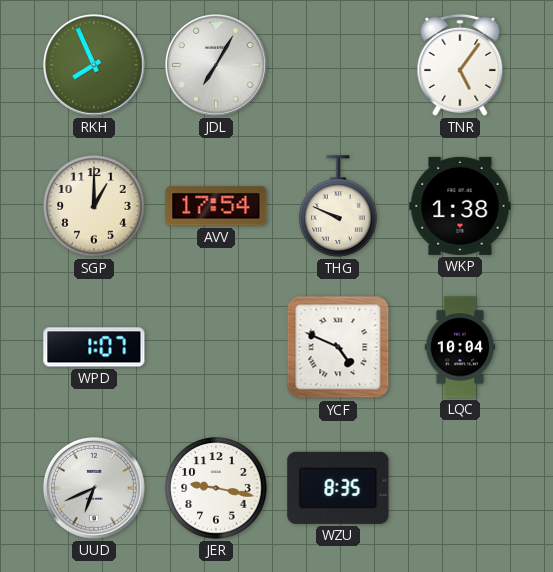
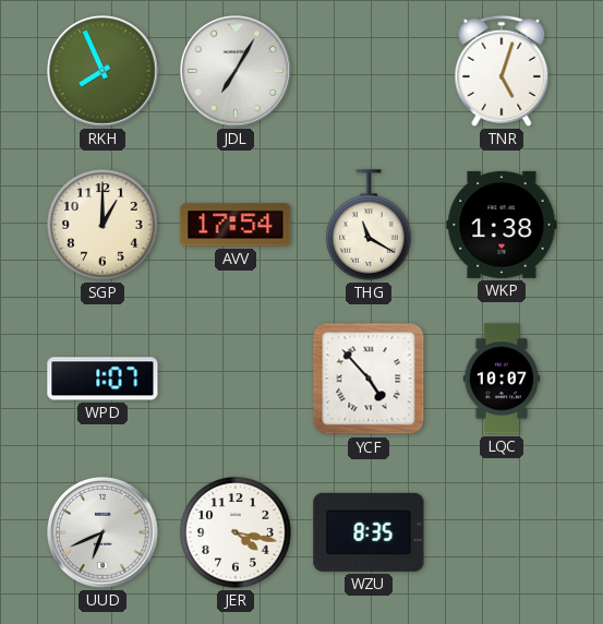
TNR: 5:06 -> 5:03
THG: 9:49 -> 11:20
YCF: 4:49 -> 4:53
LQC: 10:04 -> 10:07
JER: 9:17 -> 4:17
